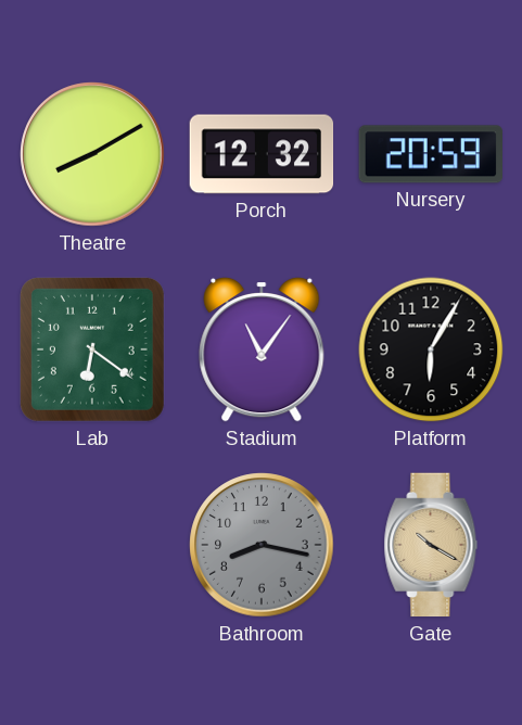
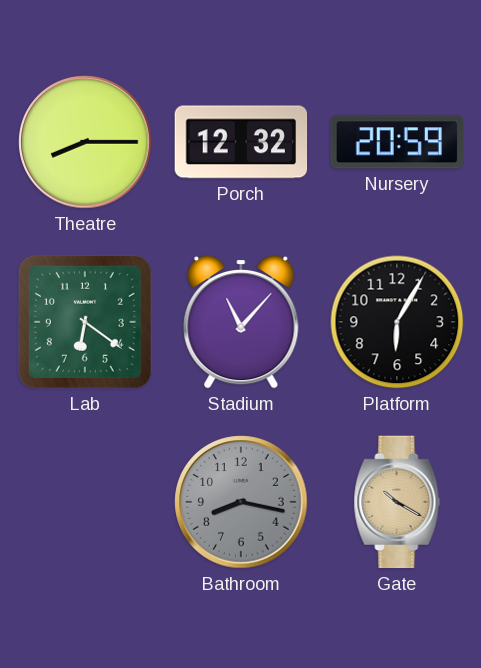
Theatre: 8:10 -> 8:15
Stadium: 11:06 -> 11:07
